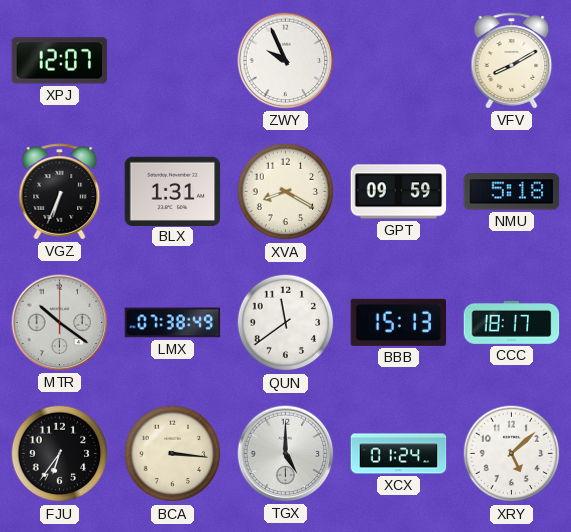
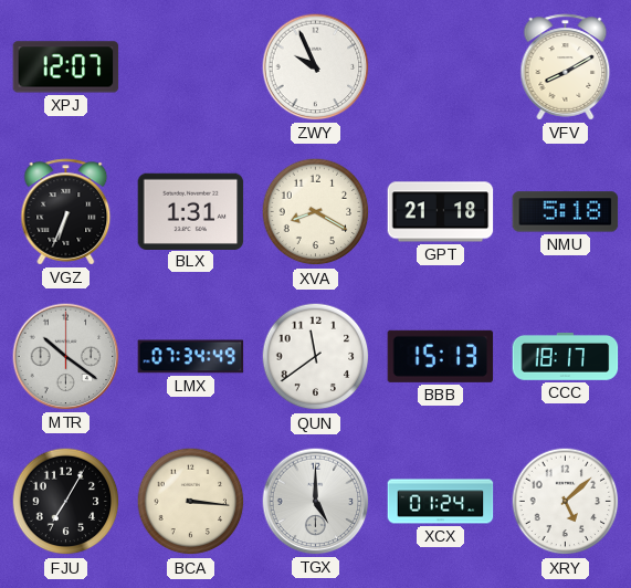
GPT: 09:59 -> 21:18
LMX: 07:38 -> 07:34
FJU: 6:36 -> 7:05
